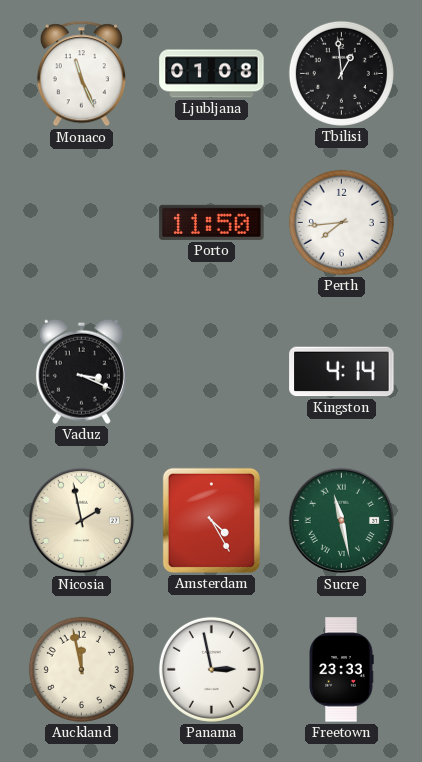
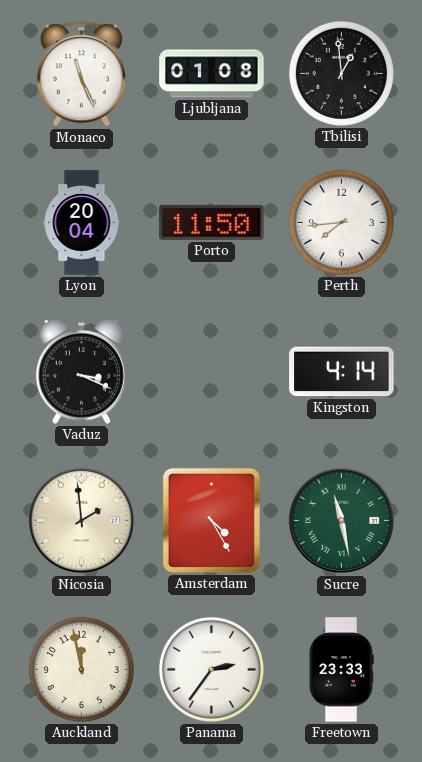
Lyon: none -> 20:04
Nicosia: 1:58 -> 1:59
Panama: 2:58 -> 2:36
